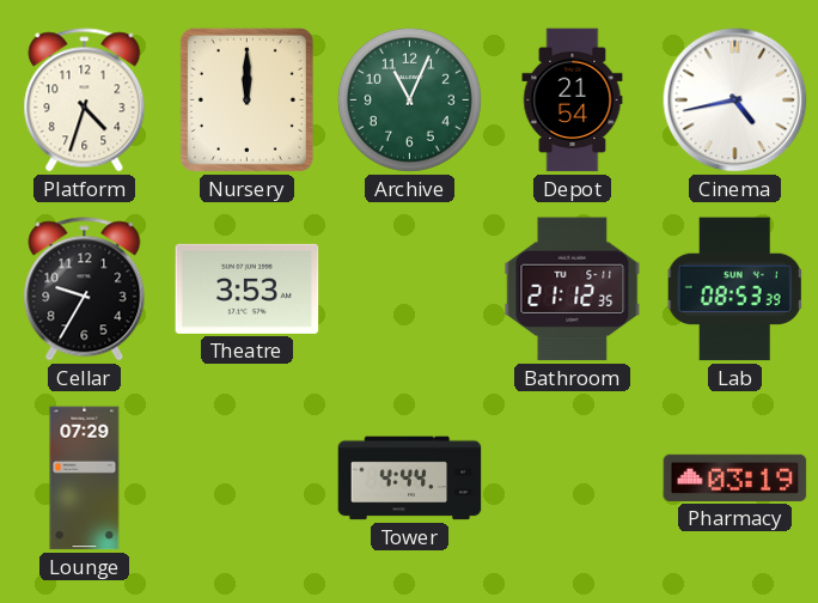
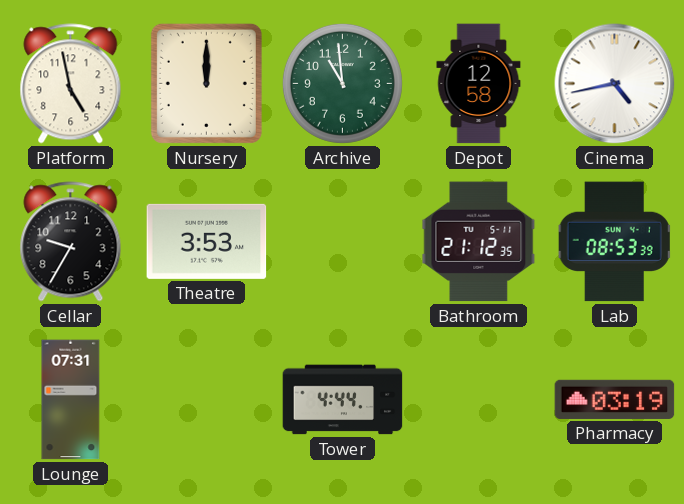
Platform: 4:33 -> 4:58
Archive: 11:04 -> 10:59
Depot: 21:54 -> 12:58
Lounge: 07:29 -> 07:31
